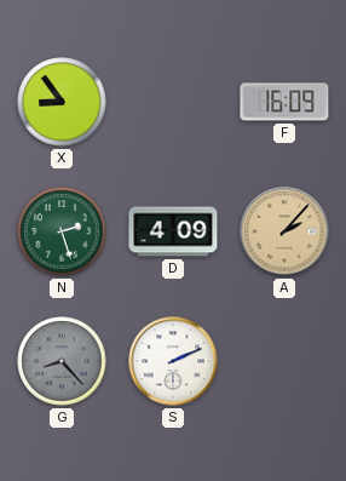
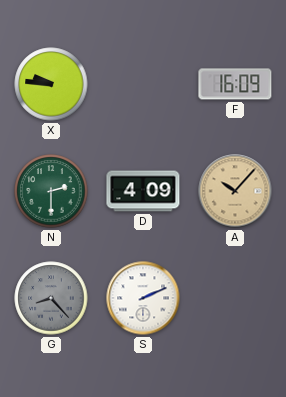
X: 8:54 -> 9:46
N: 2:27 -> 2:30
A: 2:07 -> 10:07
